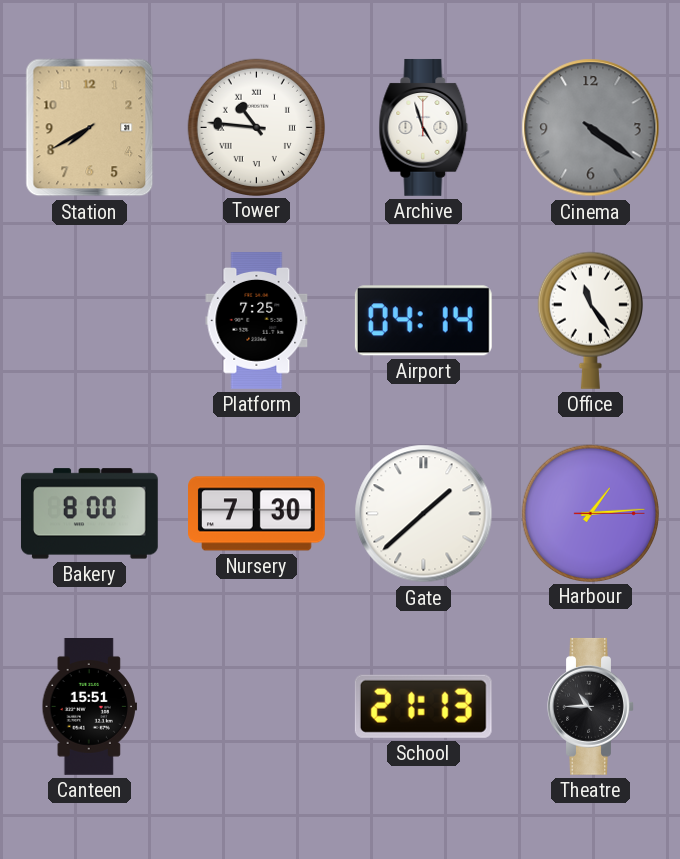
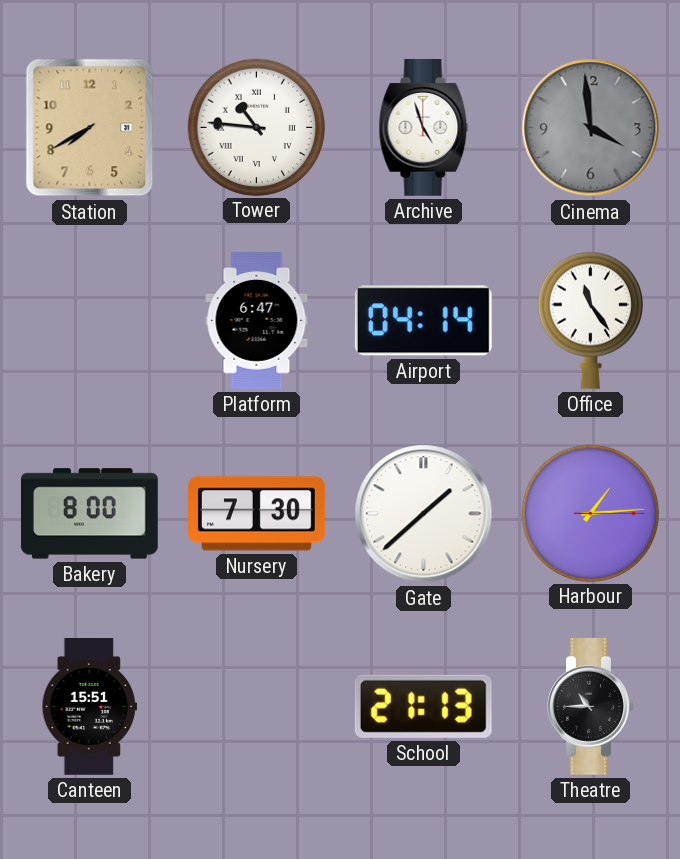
Cinema: 4:21 -> 3:59
Platform: 7:25 -> 6:47
